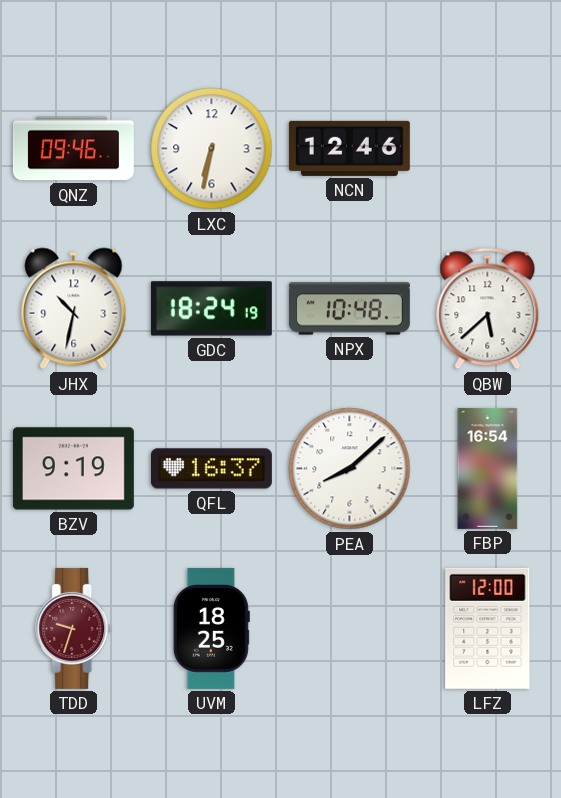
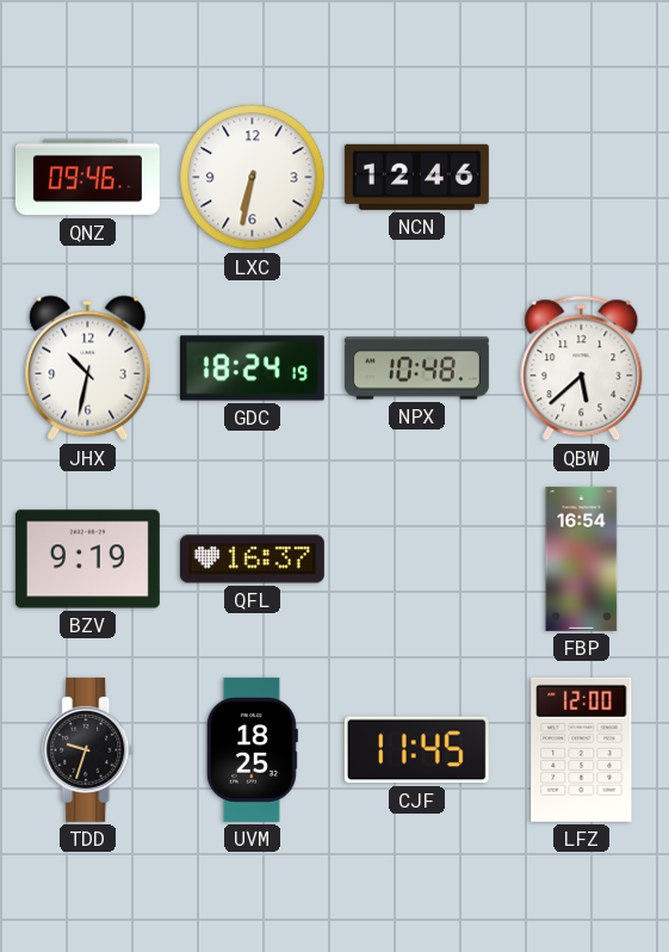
PEA: 8:08 -> none
TDD dial: burgundy -> black
CJF: none -> 11:45
